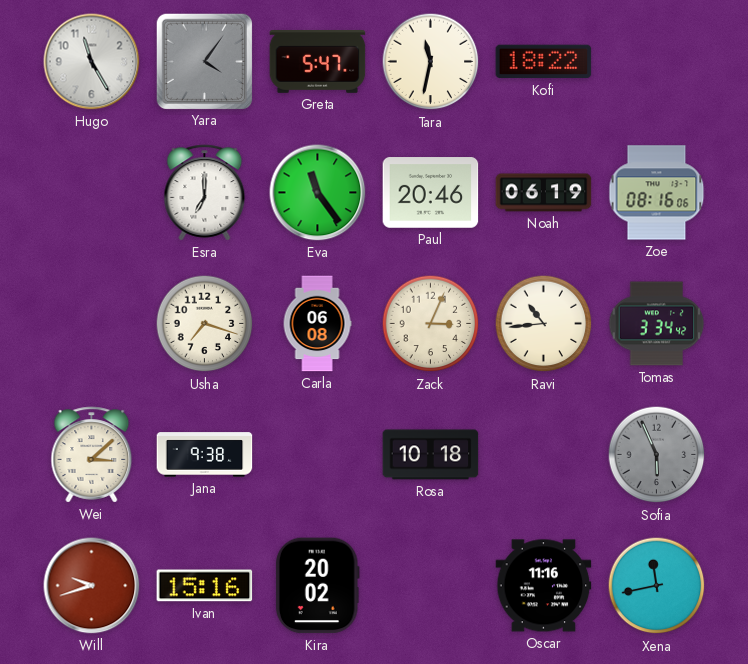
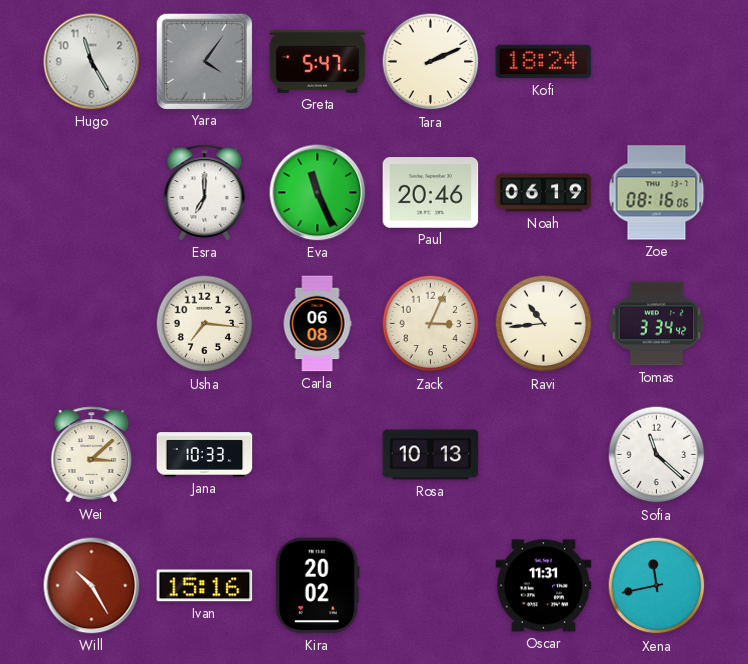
Tara: 11:32 -> 2:11
Kofi: 18:22 -> 18:24
Eva: 11:24 -> 11:26
Usha: 7:18 -> 7:16
Jana: 9:38 -> 10:33
Rosa: 10:18 -> 10:13
Sofia: 5:56 -> 11:22
Sofia dial: grey -> white
Will: 9:42 -> 10:25
Oscar: 11:16 -> 11:31
